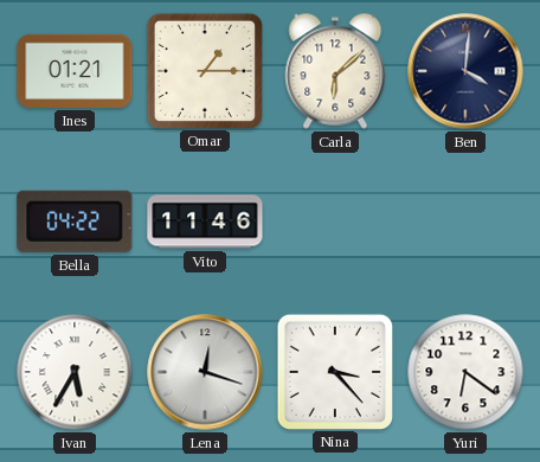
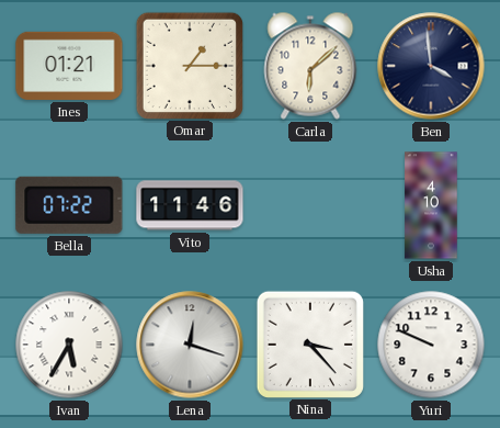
Ben: 4:01 -> 3:59
Bella: 04:22 -> 07:22
Usha: none -> 4:10
Yuri: 6:21 -> 9:49
